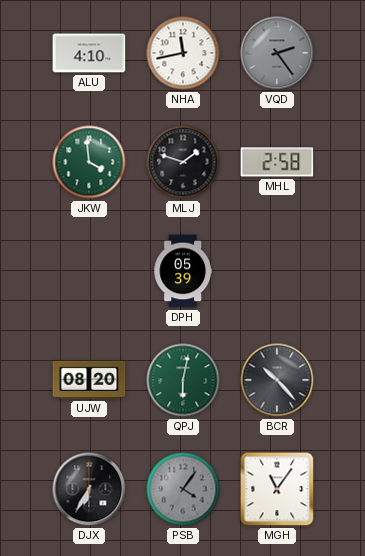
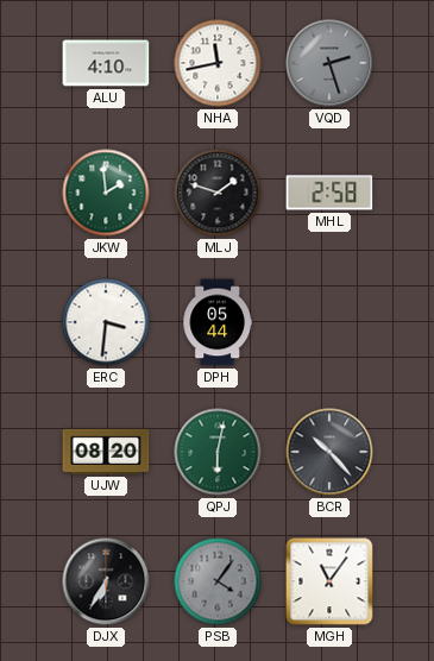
VQD: 2:24 -> 2:27
JKW: 3:59 -> 1:59
ERC: none -> 3:31
DPH: 05:39 -> 05:44
